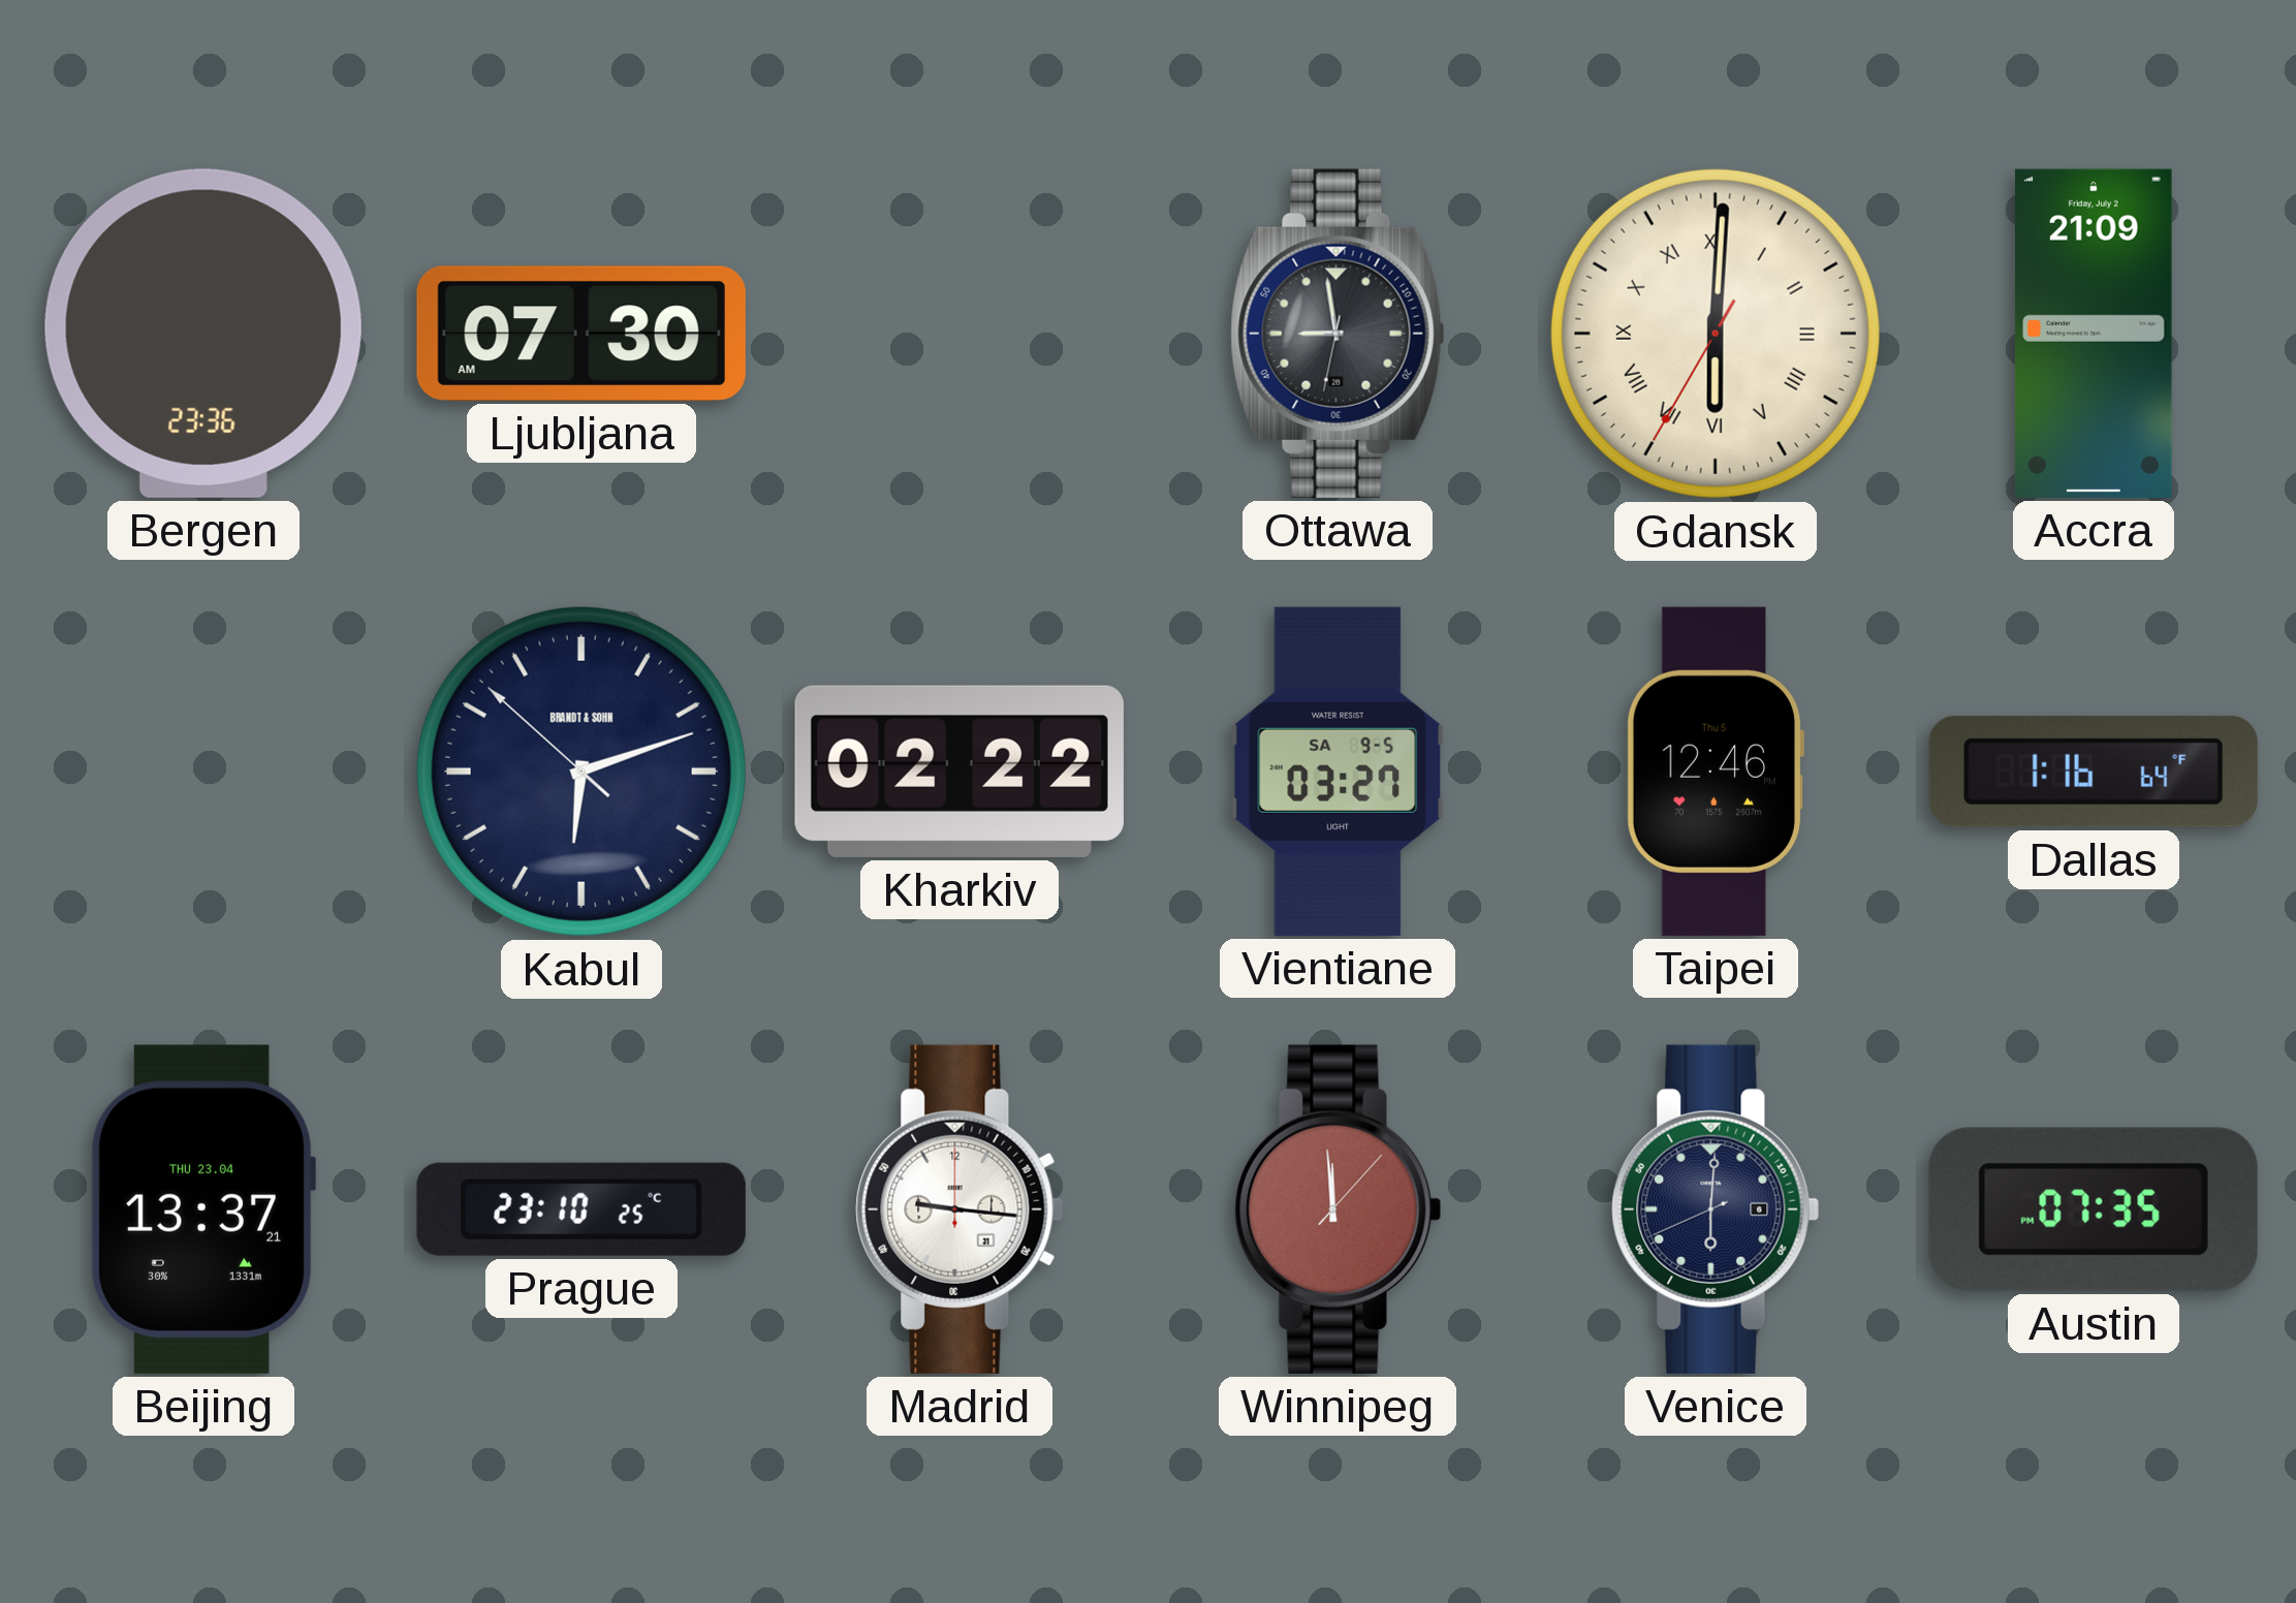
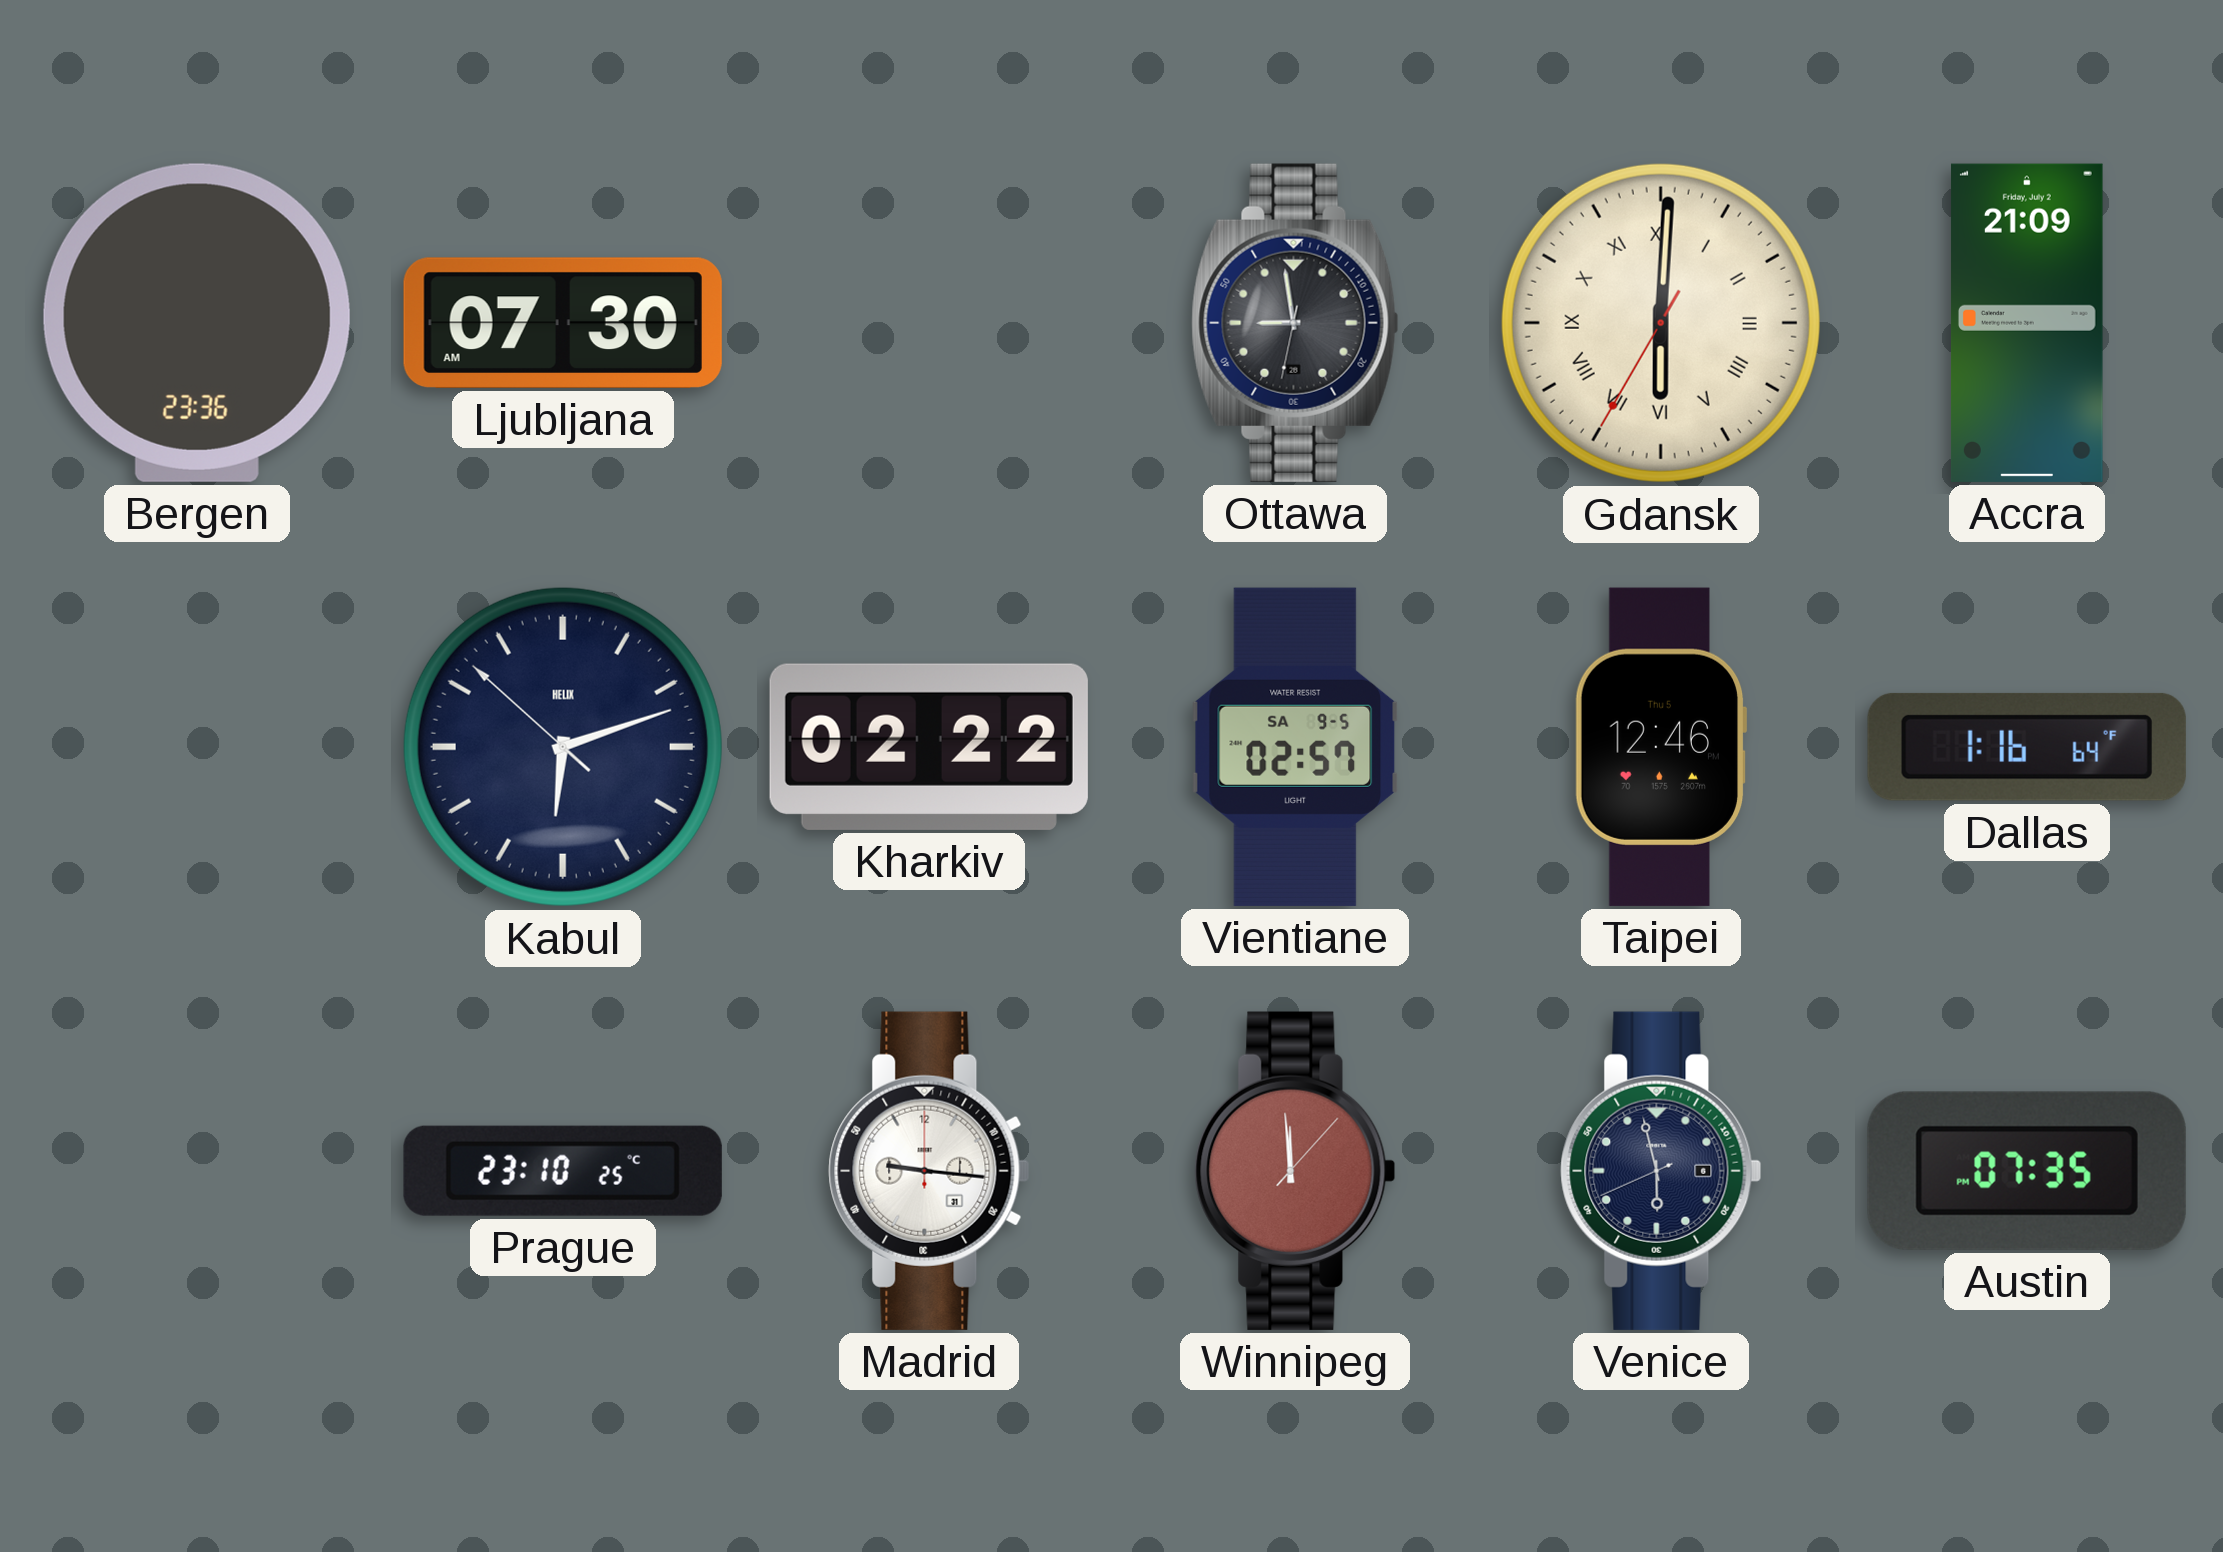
Kabul brand: BRANDT & SOHN -> HELIX
Vientiane: 03:27 -> 02:57
Beijing: 13:37 -> none
Venice: 6:00 -> 5:57
